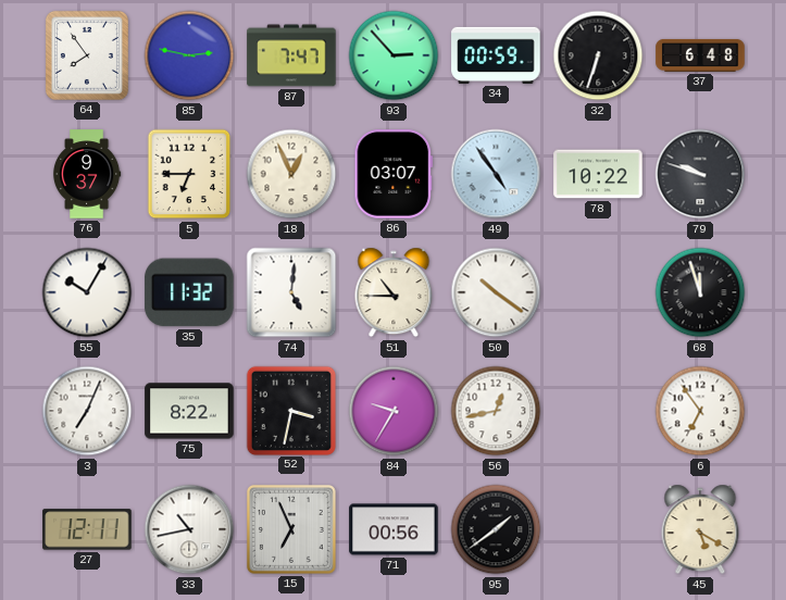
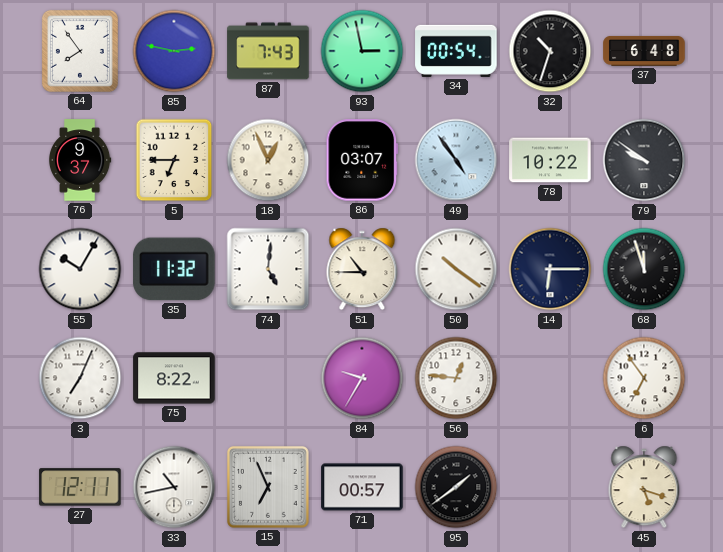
87: 7:47 -> 7:43
93: 2:53 -> 2:58
34: 00:59 -> 00:54
32: 6:33 -> 10:33
79: 9:48 -> 9:51
14: none -> 6:15
52: 3:32 -> none
56: 12:43 -> 12:46
71: 00:56 -> 00:57
45: 5:20 -> 5:18
